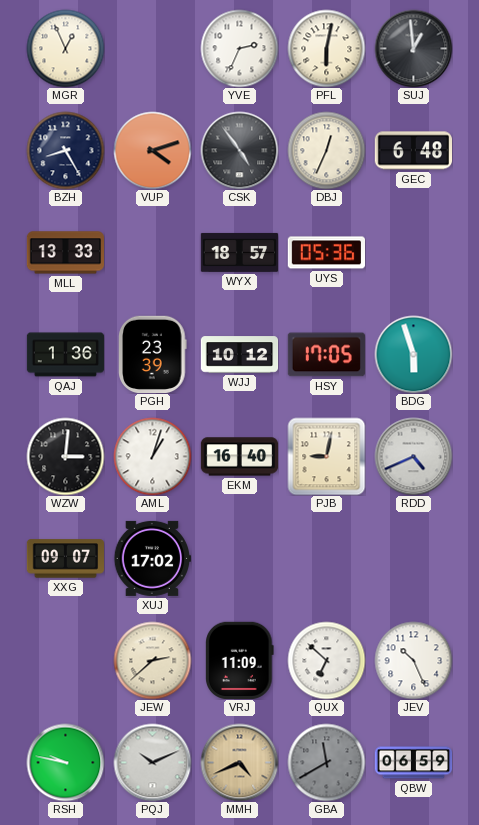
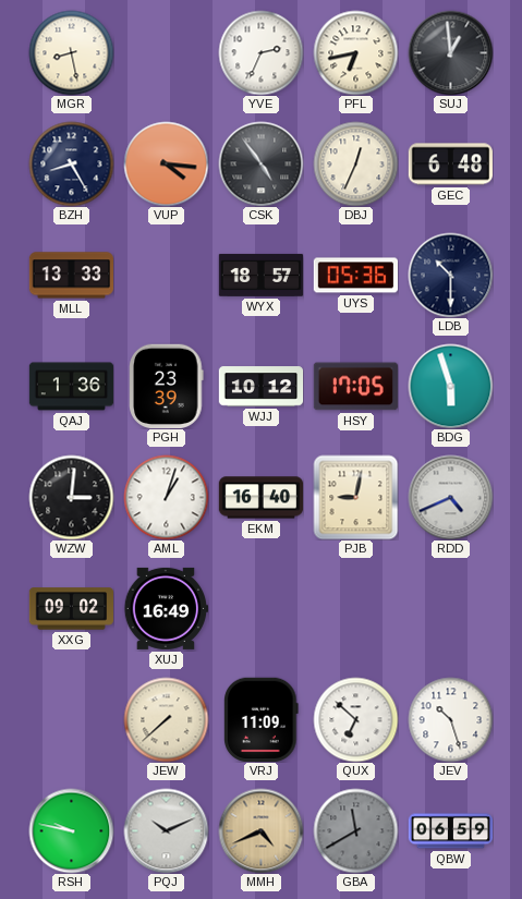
MGR: 12:56 -> 8:28
PFL: 6:02 -> 6:43
VUP: 4:12 -> 4:16
LDB: none -> 10:30
XXG: 09:07 -> 09:02
XUJ: 17:02 -> 16:49
JEW: 2:38 -> 7:38
JEV: 10:26 -> 10:27
